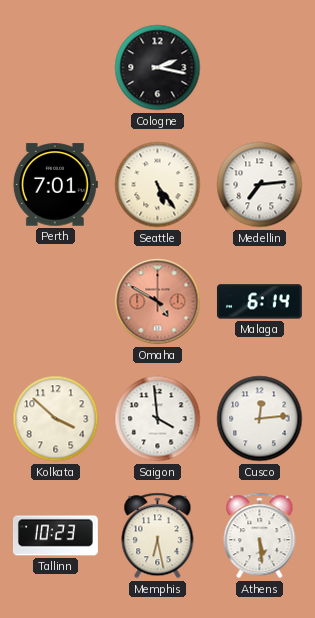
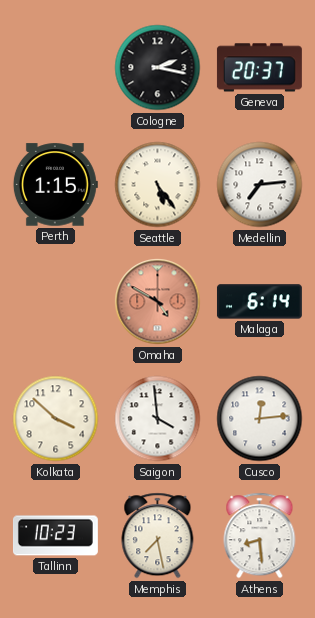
Geneva: none -> 20:37
Perth: 7:01 -> 1:15
Memphis: 6:28 -> 7:28
Athens: 5:29 -> 8:29
